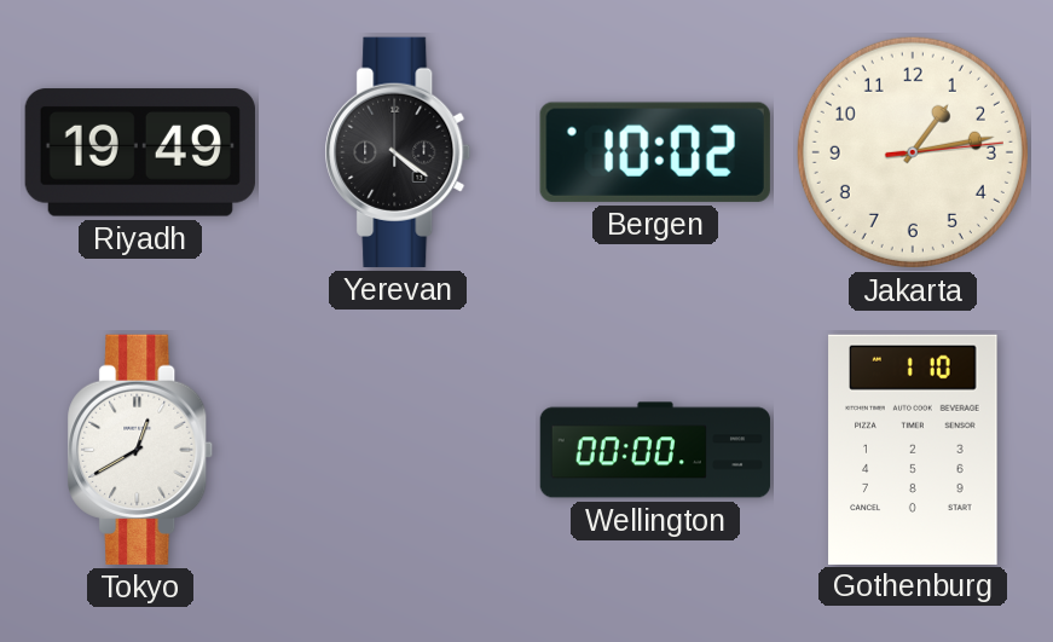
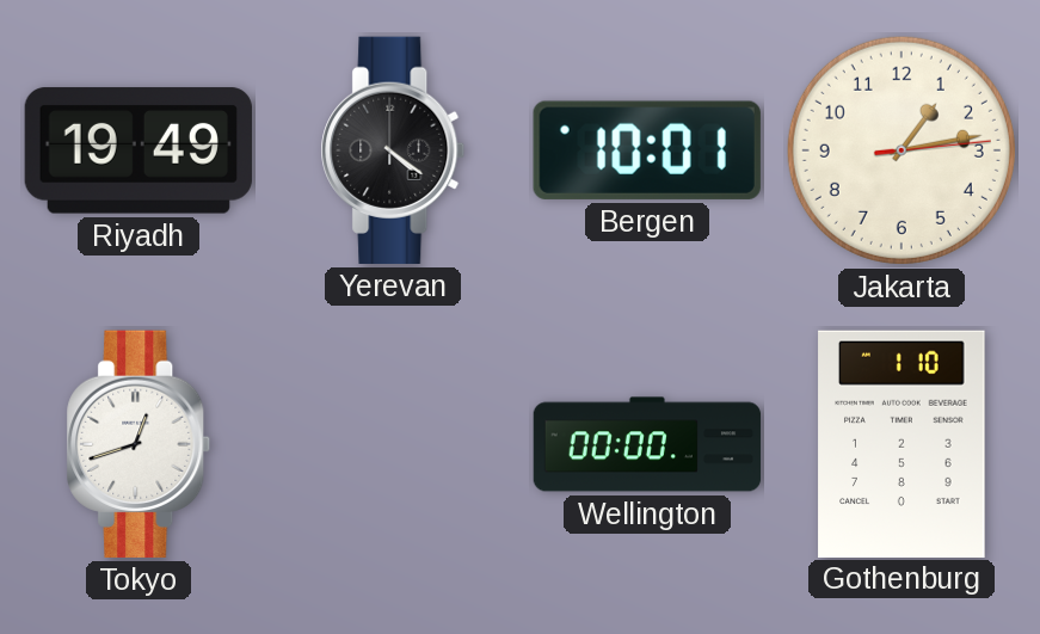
Bergen: 10:02 -> 10:01
Tokyo: 12:40 -> 12:42
